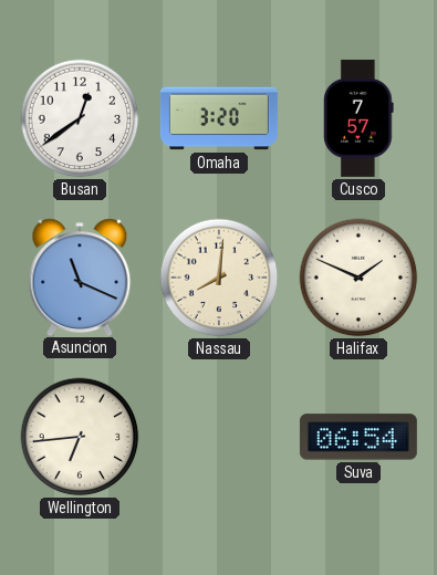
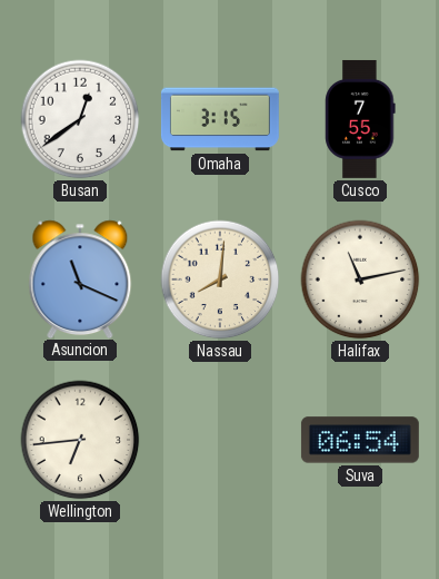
Omaha: 3:20 -> 3:15
Cusco: 7:57 -> 7:55
Halifax: 1:49 -> 11:13
